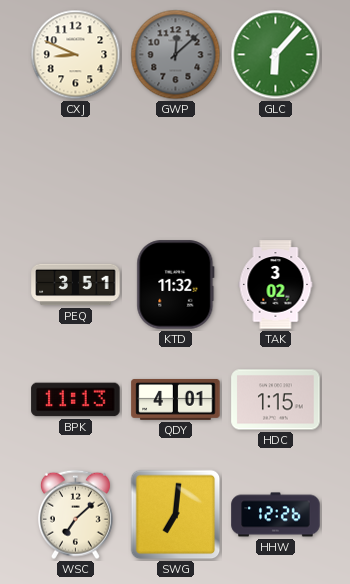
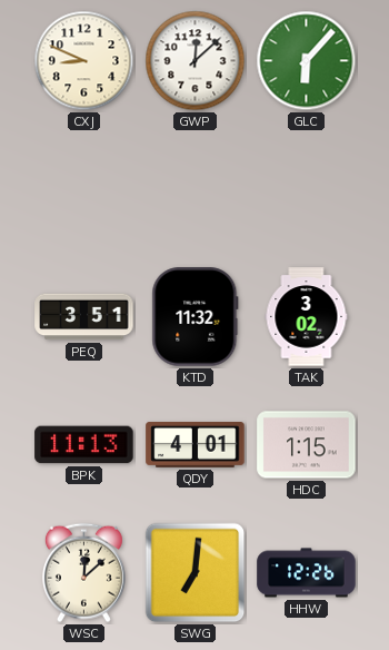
GWP dial: grey -> white
WSC: 7:08 -> 12:08
